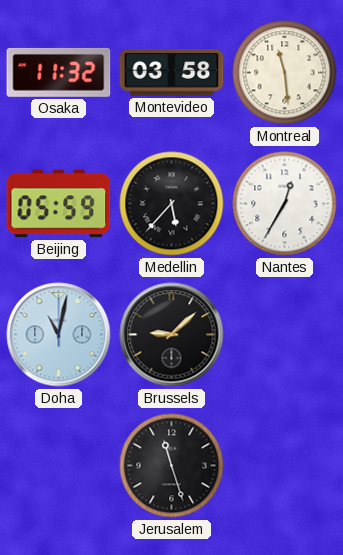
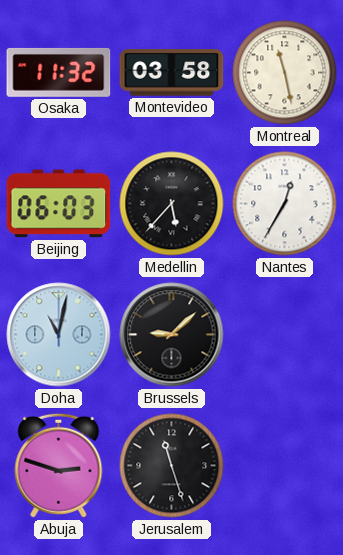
Montreal: 11:29 -> 11:28
Beijing: 05:59 -> 06:03
Abuja: none -> 2:48
